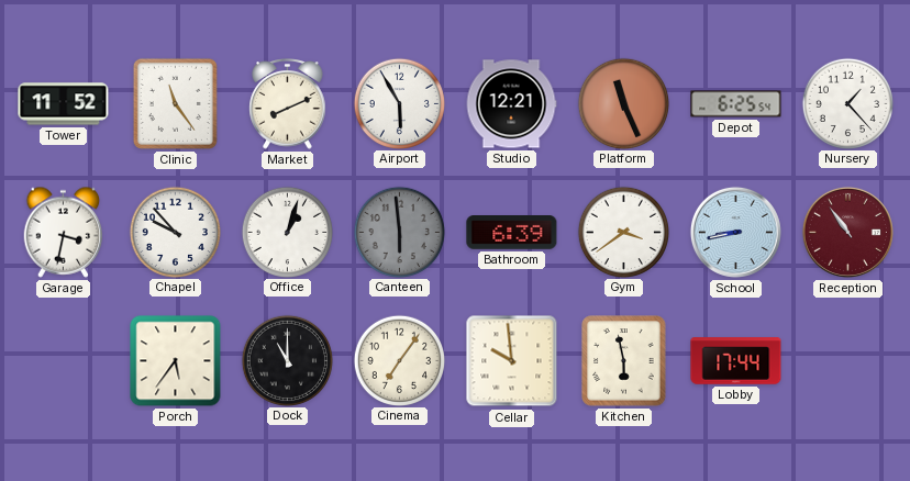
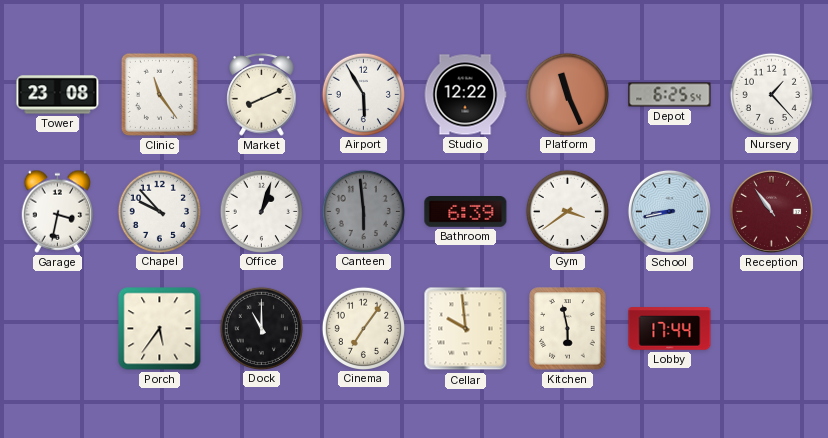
Tower: 11:52 -> 23:08
Studio: 12:21 -> 12:22
